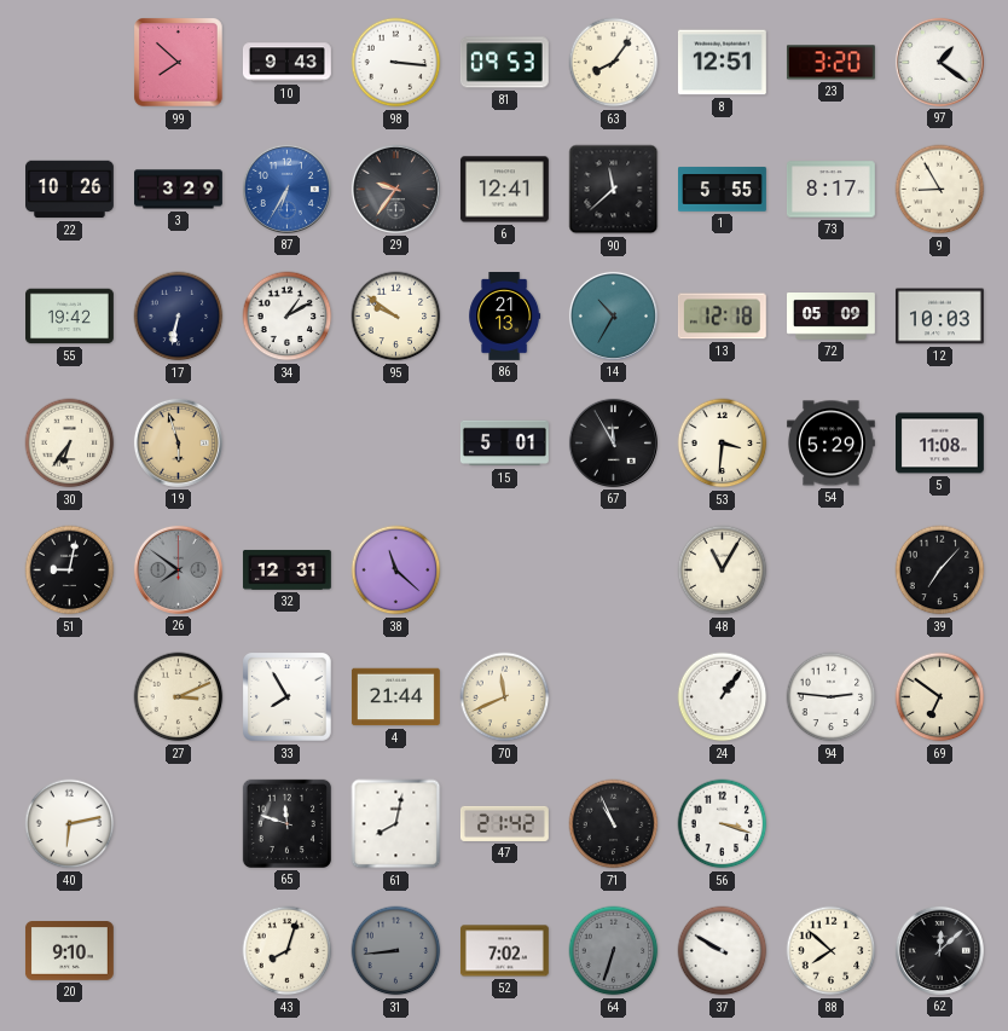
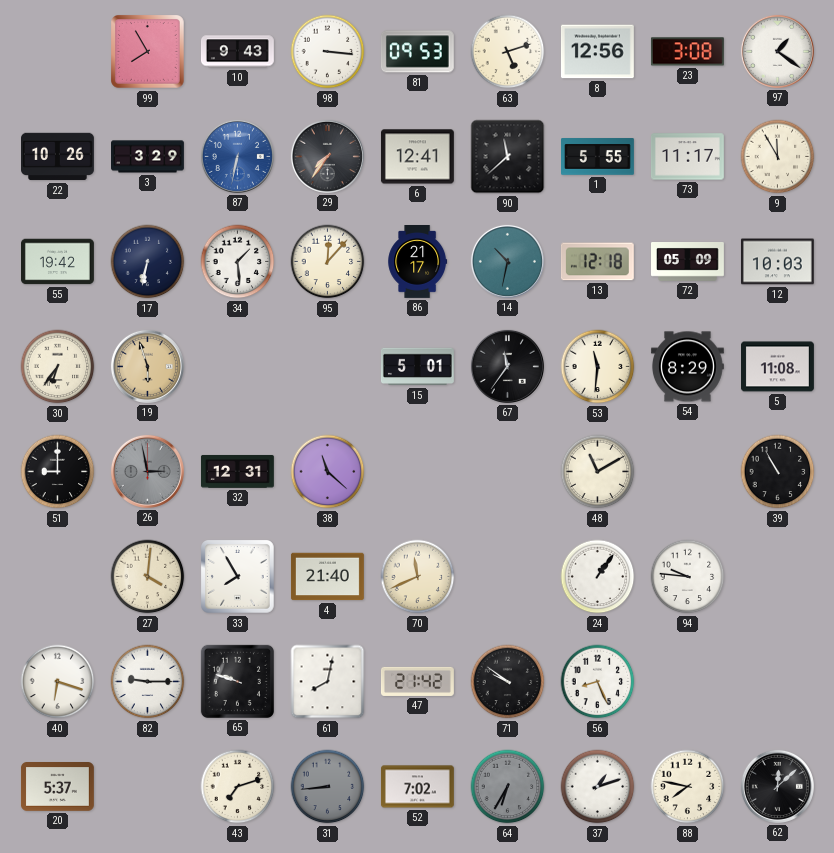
99: 7:52 -> 7:55
63: 8:06 -> 5:12
8: 12:51 -> 12:56
23: 3:20 -> 3:08
87: 6:35 -> 6:32
29: 9:36 -> 7:36
73: 8:17 -> 11:17
9: 8:55 -> 11:55
34: 1:10 -> 1:29
95: 9:51 -> 12:07
86: 21:13 -> 21:17
14: 10:35 -> 10:32
67: 11:55 -> 11:36
53: 3:31 -> 11:31
54: 5:29 -> 8:29
51: 9:02 -> 9:00
26: 7:51 -> 2:58
48: 11:05 -> 11:10
39: 7:07 -> 10:55
27: 3:11 -> 4:01
4: 21:44 -> 21:40
94: 2:46 -> 9:46
69: 6:51 -> none
40: 6:13 -> 6:18
82: none -> 9:15
65: 11:48 -> 9:48
71: 10:56 -> 9:51
56: 3:18 -> 8:26
20: 9:10 -> 5:37
43: 8:03 -> 7:12
64: 6:33 -> 6:35
37: 9:50 -> 1:12
88: 7:52 -> 7:47
